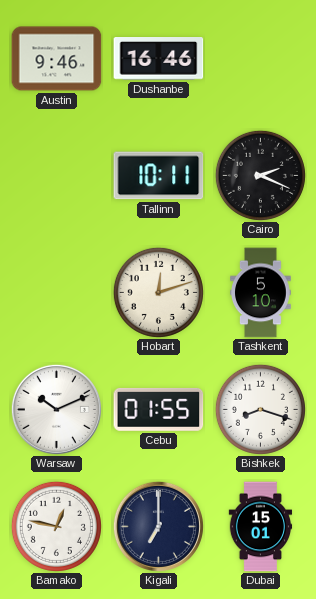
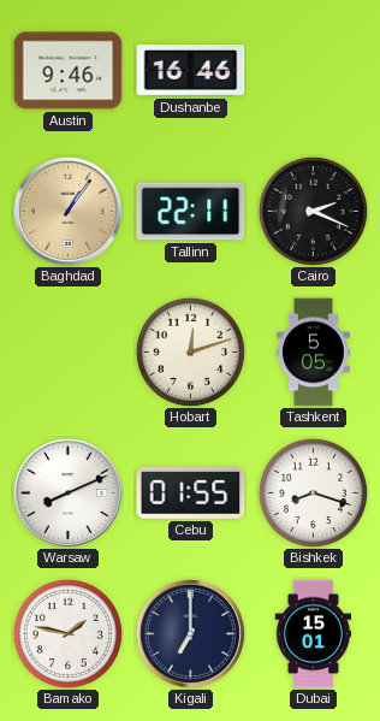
Baghdad: none -> 1:06
Tallinn: 10:11 -> 22:11
Tashkent: 5:10 -> 5:05
Warsaw: 10:11 -> 8:11
Bamako: 12:47 -> 1:47
